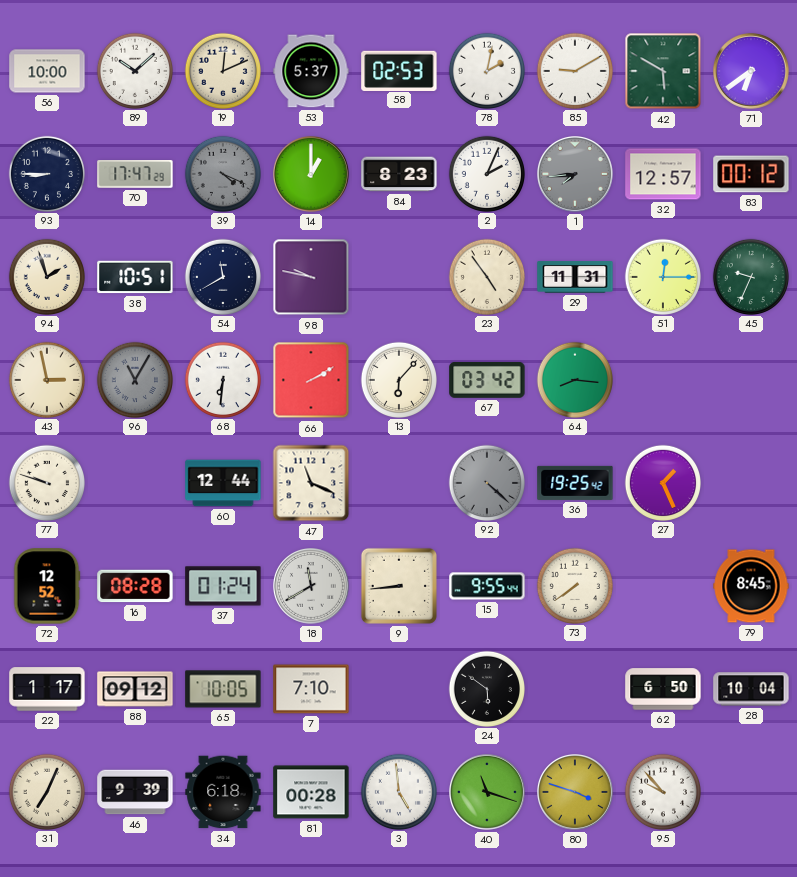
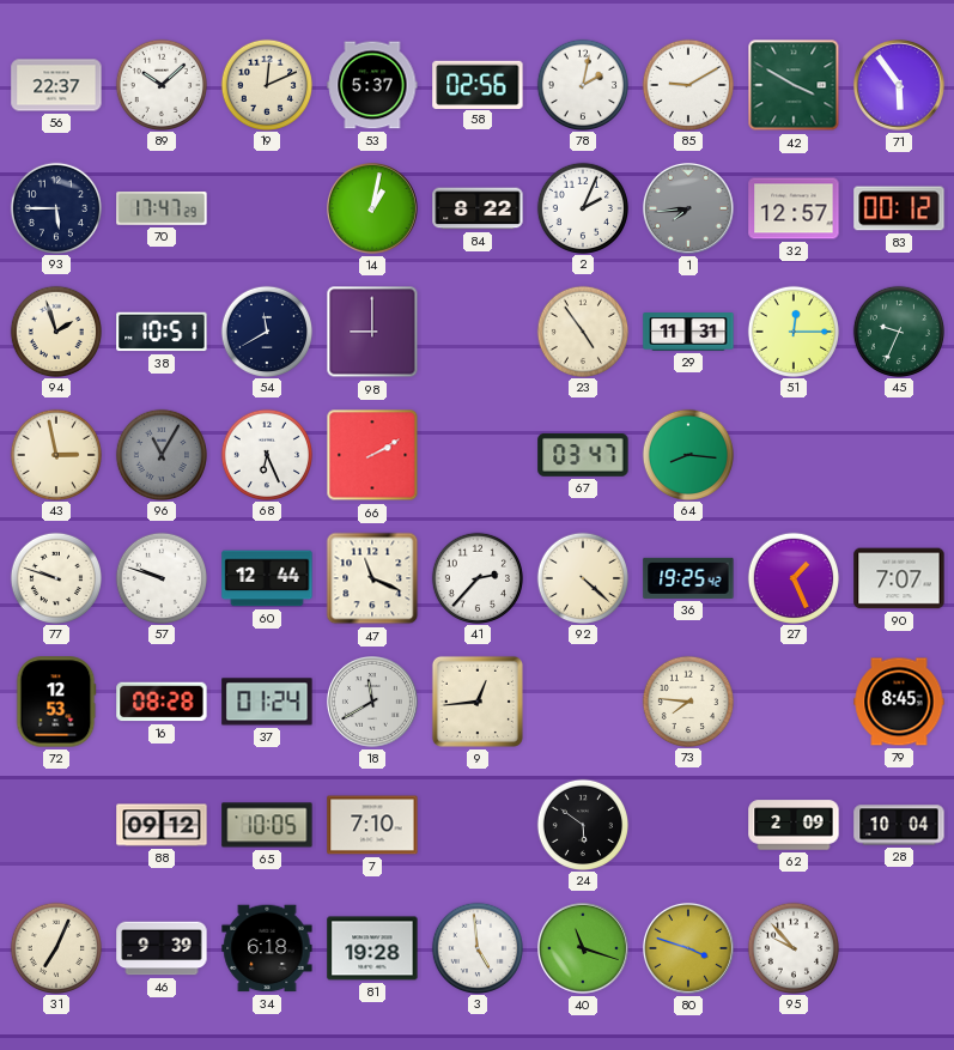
56: 10:00 -> 22:37
58: 02:53 -> 02:56
42: 5:50 -> 3:50
71: 6:39 -> 5:54
93: 8:45 -> 5:45
39: 4:19 -> none
14: 1:00 -> 1:02
84: 8:23 -> 8:22
98: 9:47 -> 9:00
68: 6:31 -> 6:26
13: 6:07 -> none
67: 03:42 -> 03:47
57: none -> 9:48
41: none -> 2:37
92 dial: grey -> cream
90: none -> 7:07
72: 12:52 -> 12:53
9: 8:44 -> 12:44
15: 9:55 -> none
73: 7:39 -> 7:46
22: 1:17 -> none
62: 6:50 -> 2:09
81: 00:28 -> 19:28
